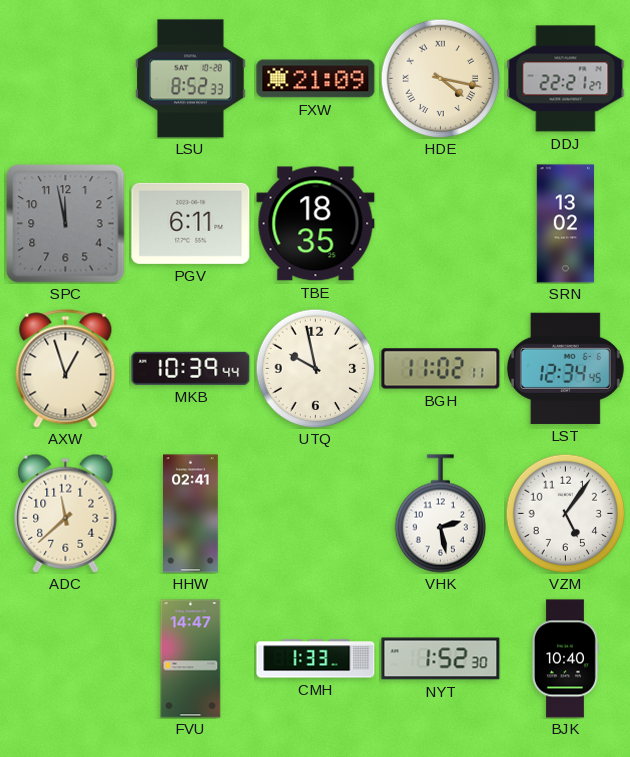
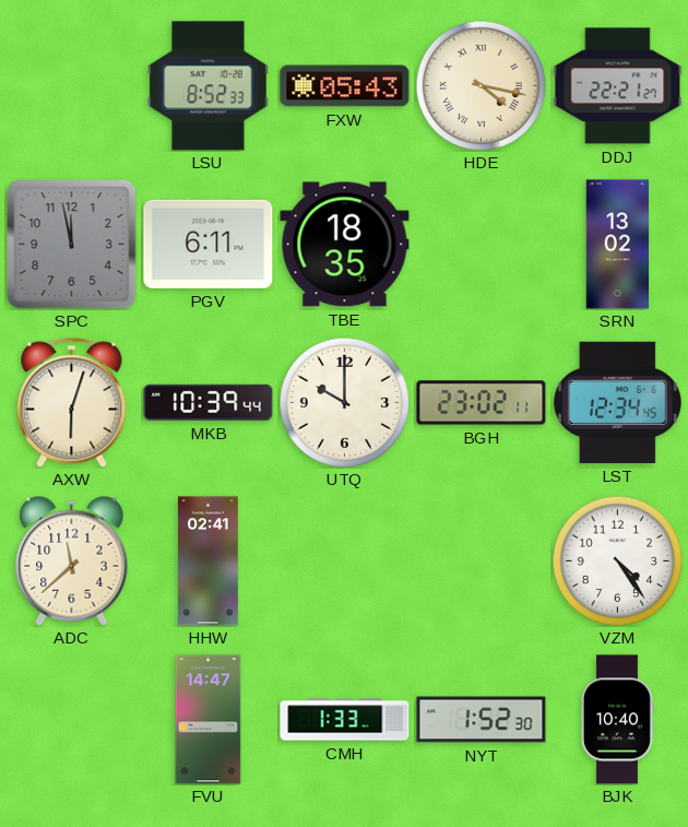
FXW: 21:09 -> 05:43
AXW: 12:57 -> 6:03
UTQ: 9:58 -> 10:00
BGH: 11:02 -> 23:02
VHK: 2:28 -> none
VZM: 5:06 -> 4:24
